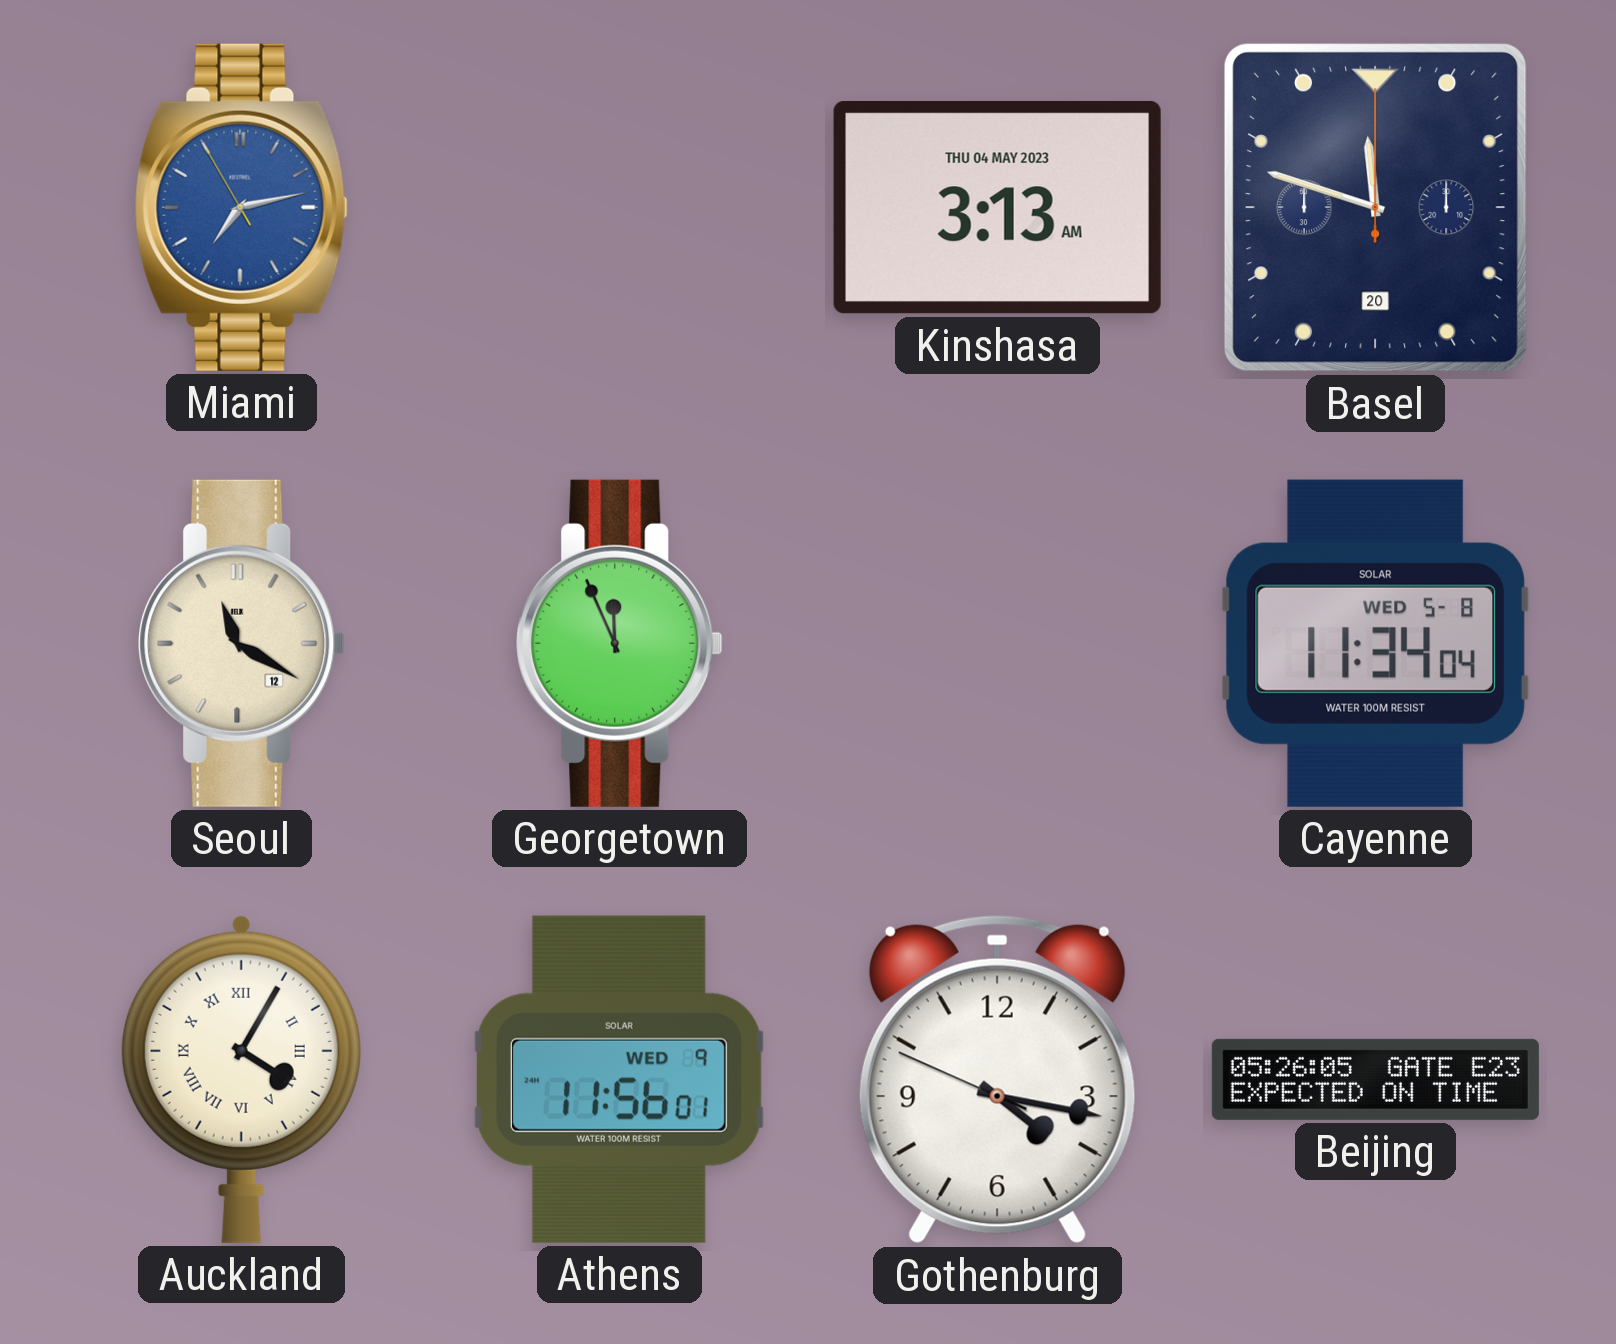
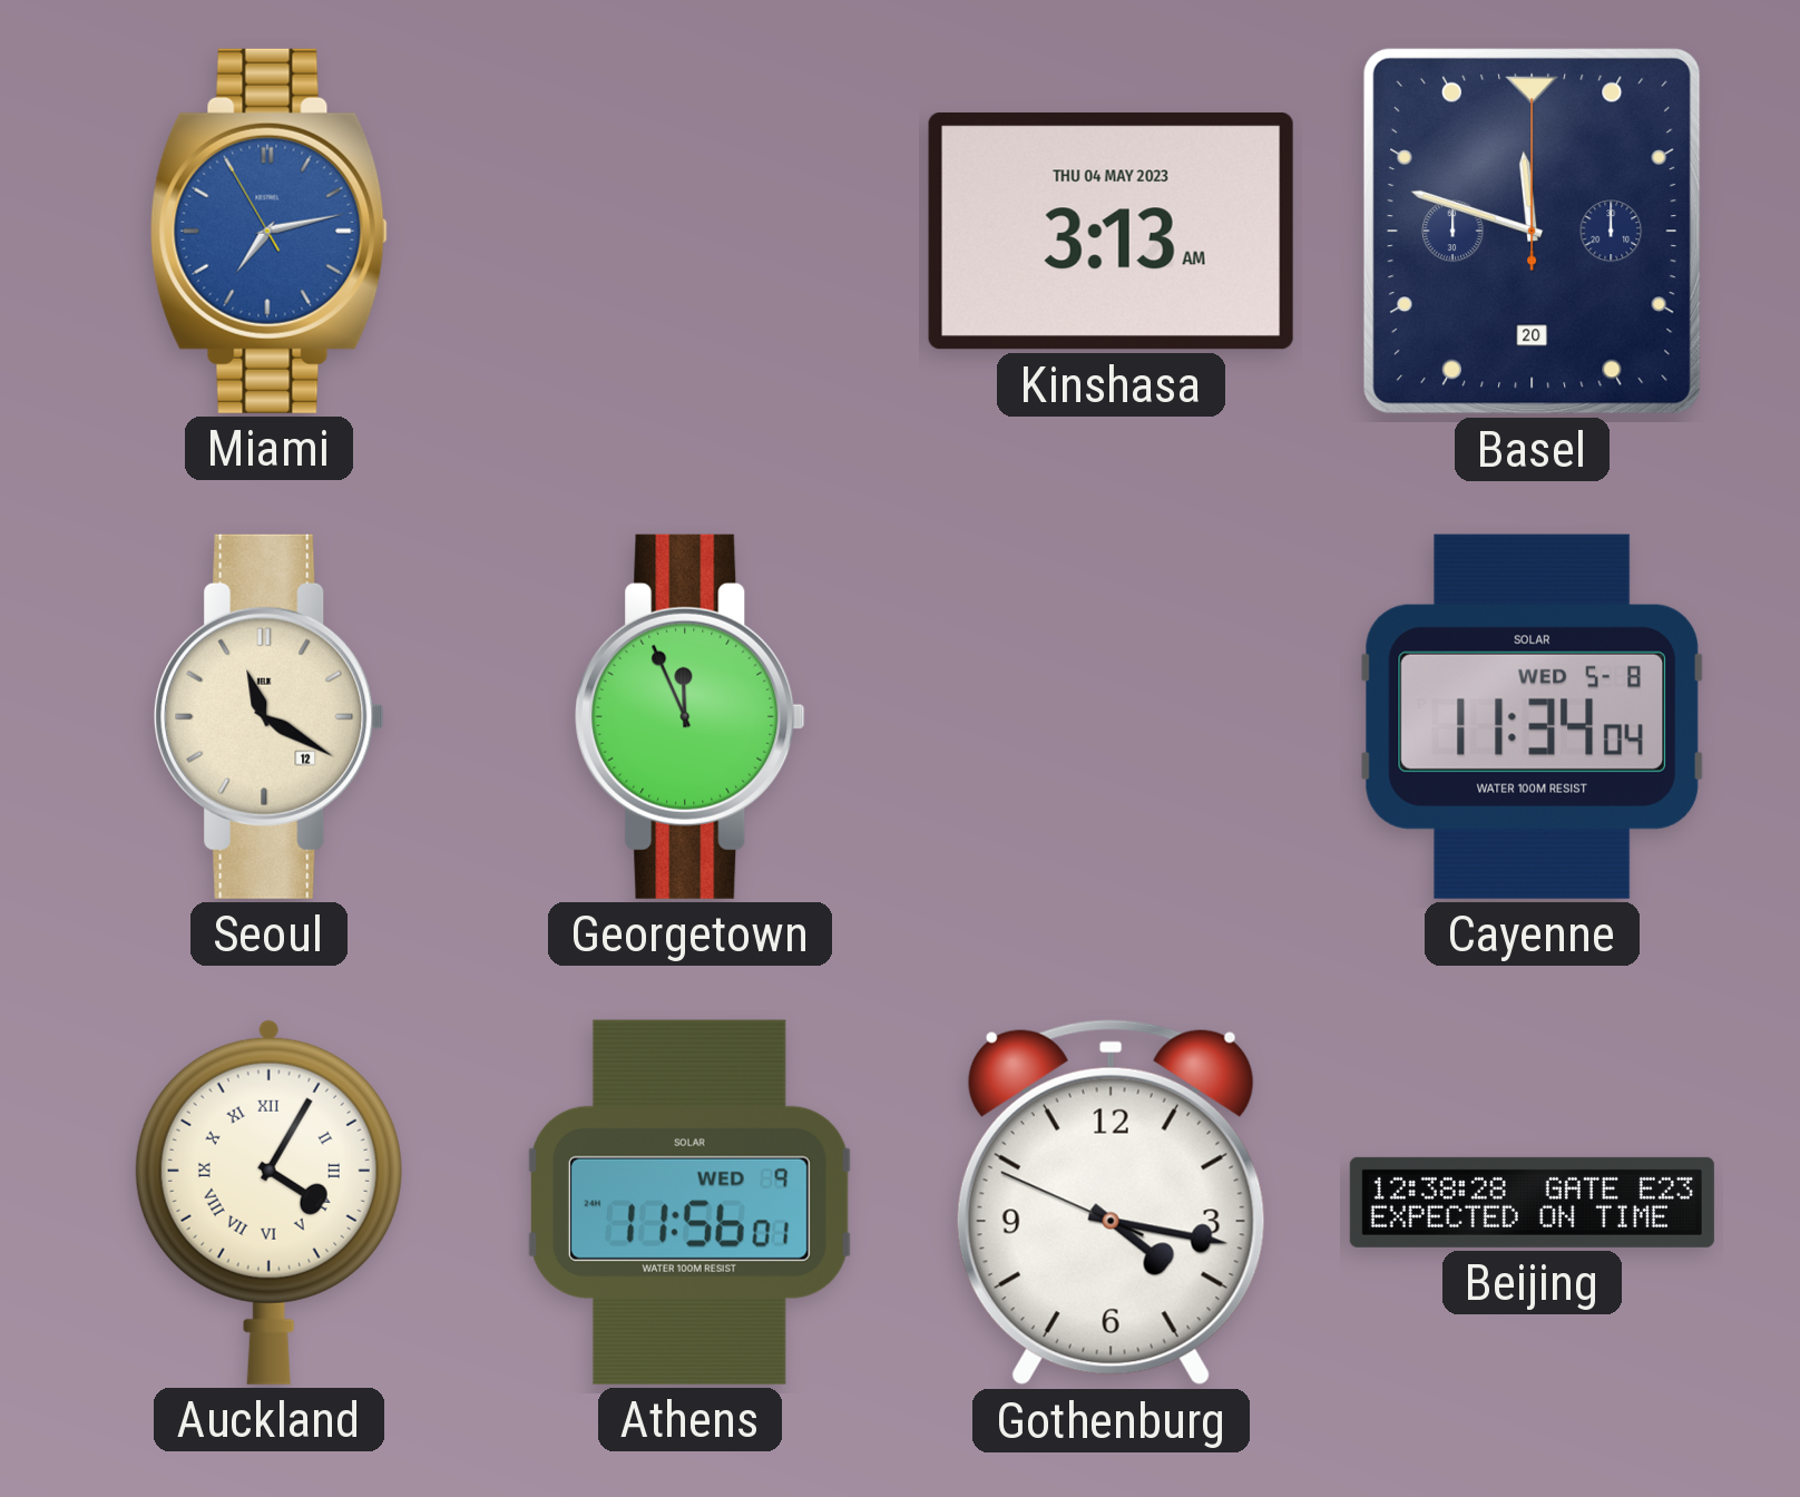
Beijing: 05:26 -> 12:38
